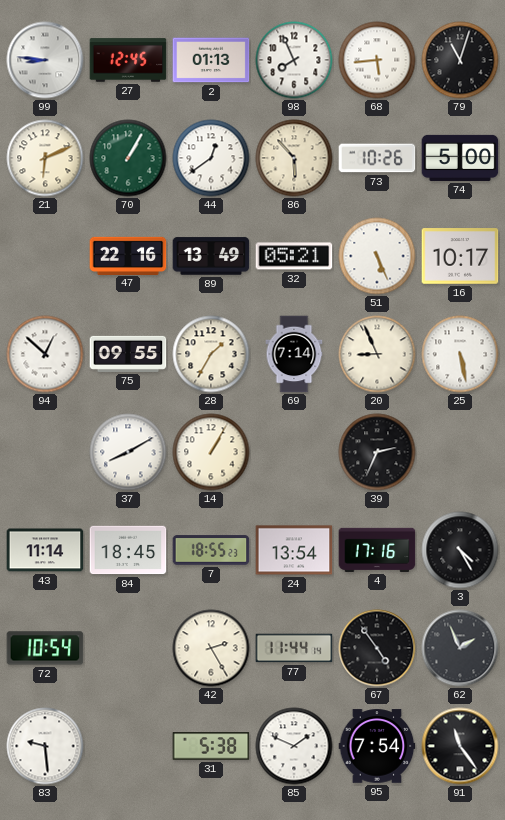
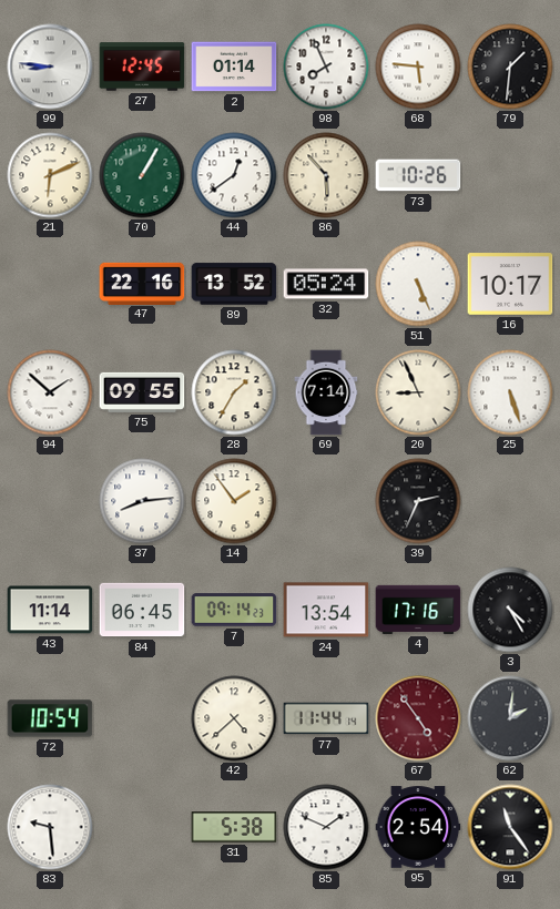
2: 01:13 -> 01:14
68: 5:44 -> 5:46
79: 11:03 -> 1:31
74: 5:00 -> none
89: 13:49 -> 13:52
32: 05:21 -> 05:24
94: 12:52 -> 1:52
25: 5:28 -> 5:27
37: 8:10 -> 8:14
14: 1:05 -> 1:54
84: 18:45 -> 06:45
7: 18:55 -> 09:14
42: 2:25 -> 4:38
67 dial: black -> burgundy
62: 1:56 -> 2:01
95: 7:54 -> 2:54
